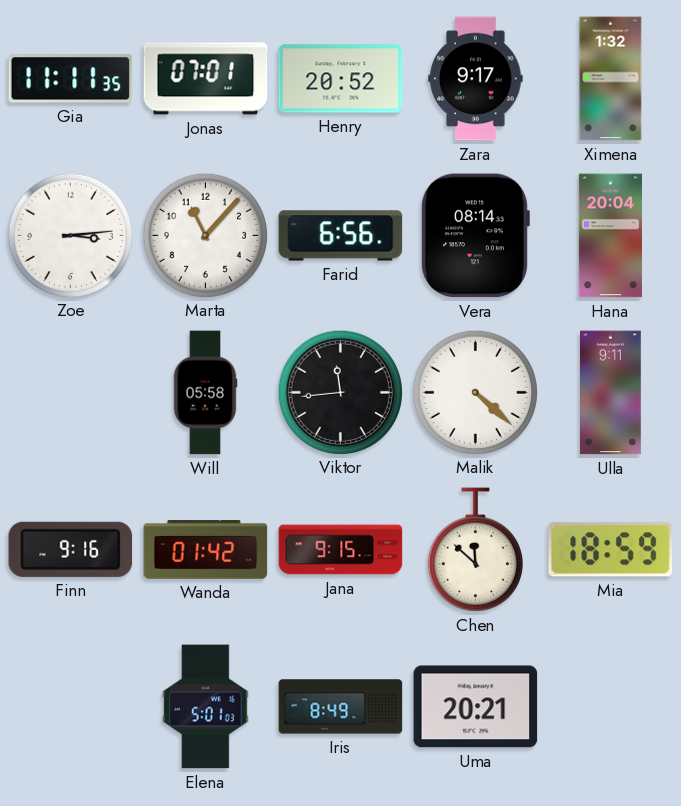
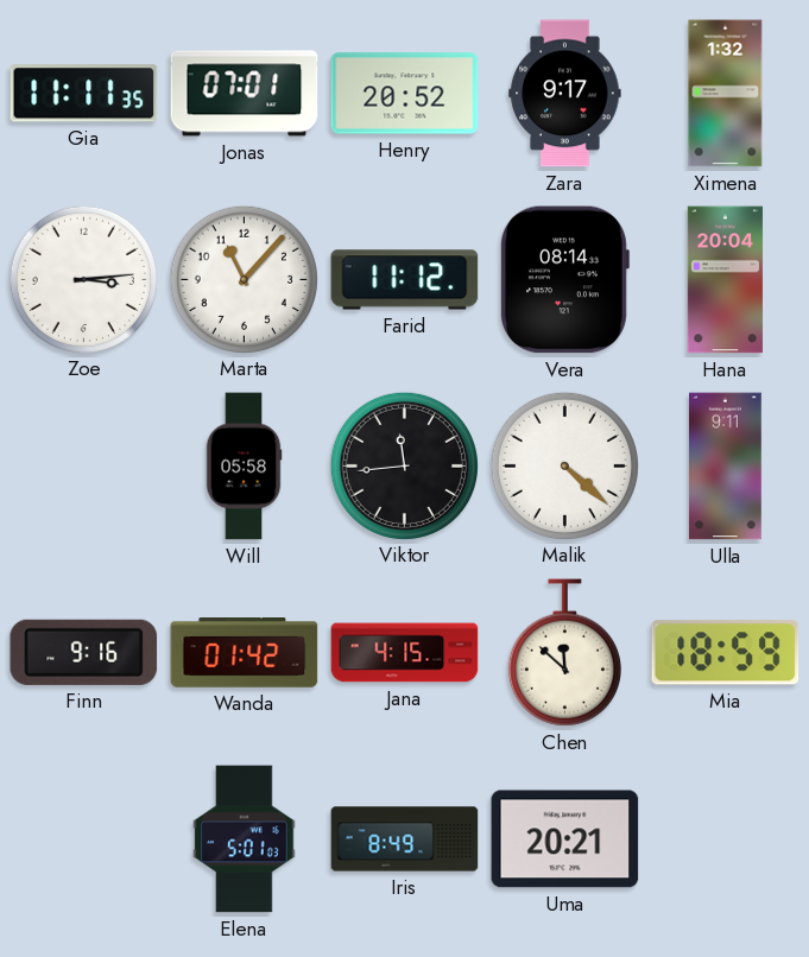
Farid: 6:56 -> 11:12
Jana: 9:15 -> 4:15
